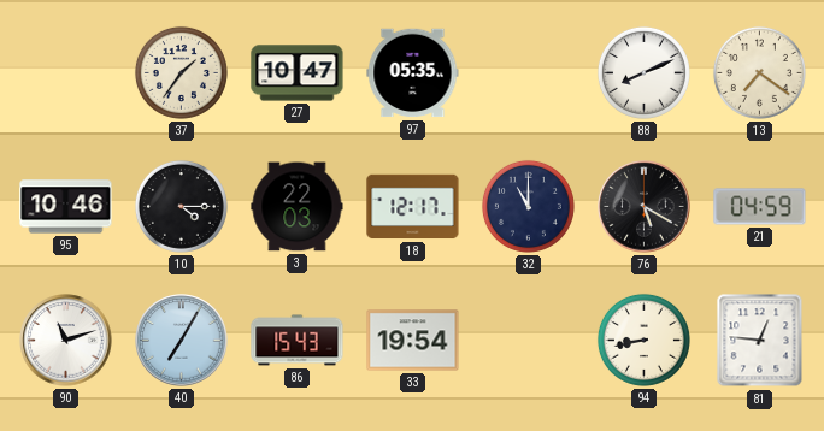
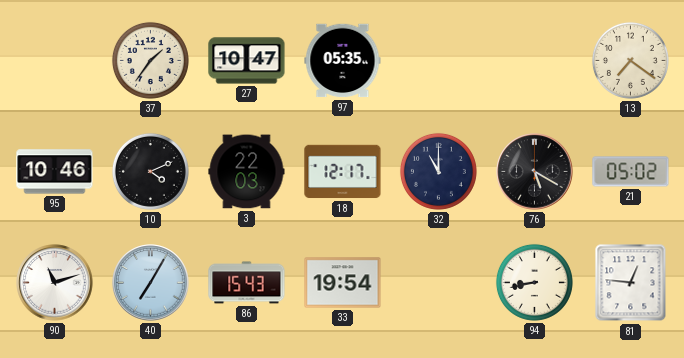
88: 8:11 -> none
10: 4:15 -> 4:11
21: 04:59 -> 05:02
